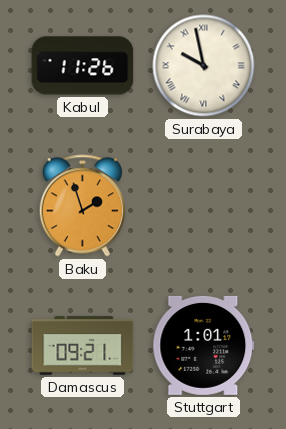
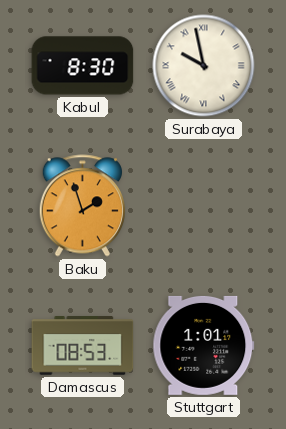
Kabul: 11:26 -> 8:30
Damascus: 09:21 -> 08:53
